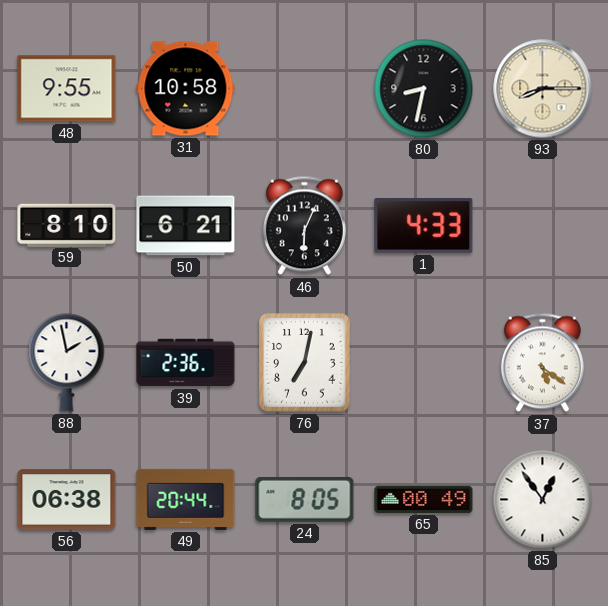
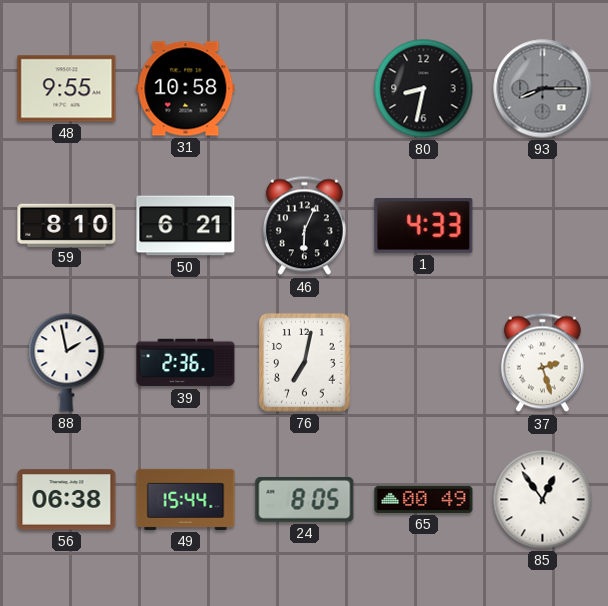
93 dial: cream -> grey
37: 5:21 -> 2:27
49: 20:44 -> 15:44
